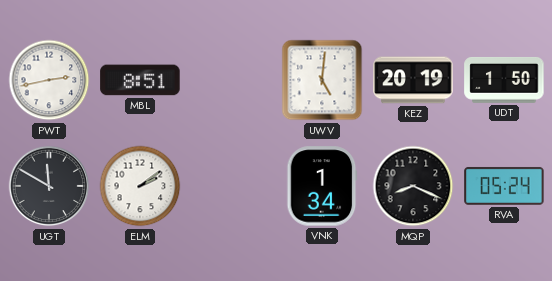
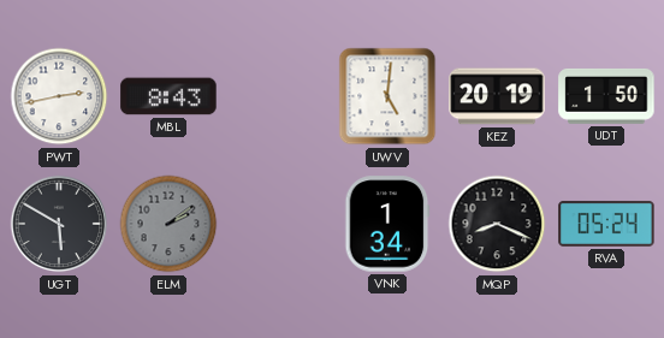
MBL: 8:51 -> 8:43
UGT: 11:50 -> 5:50
ELM dial: white -> grey
